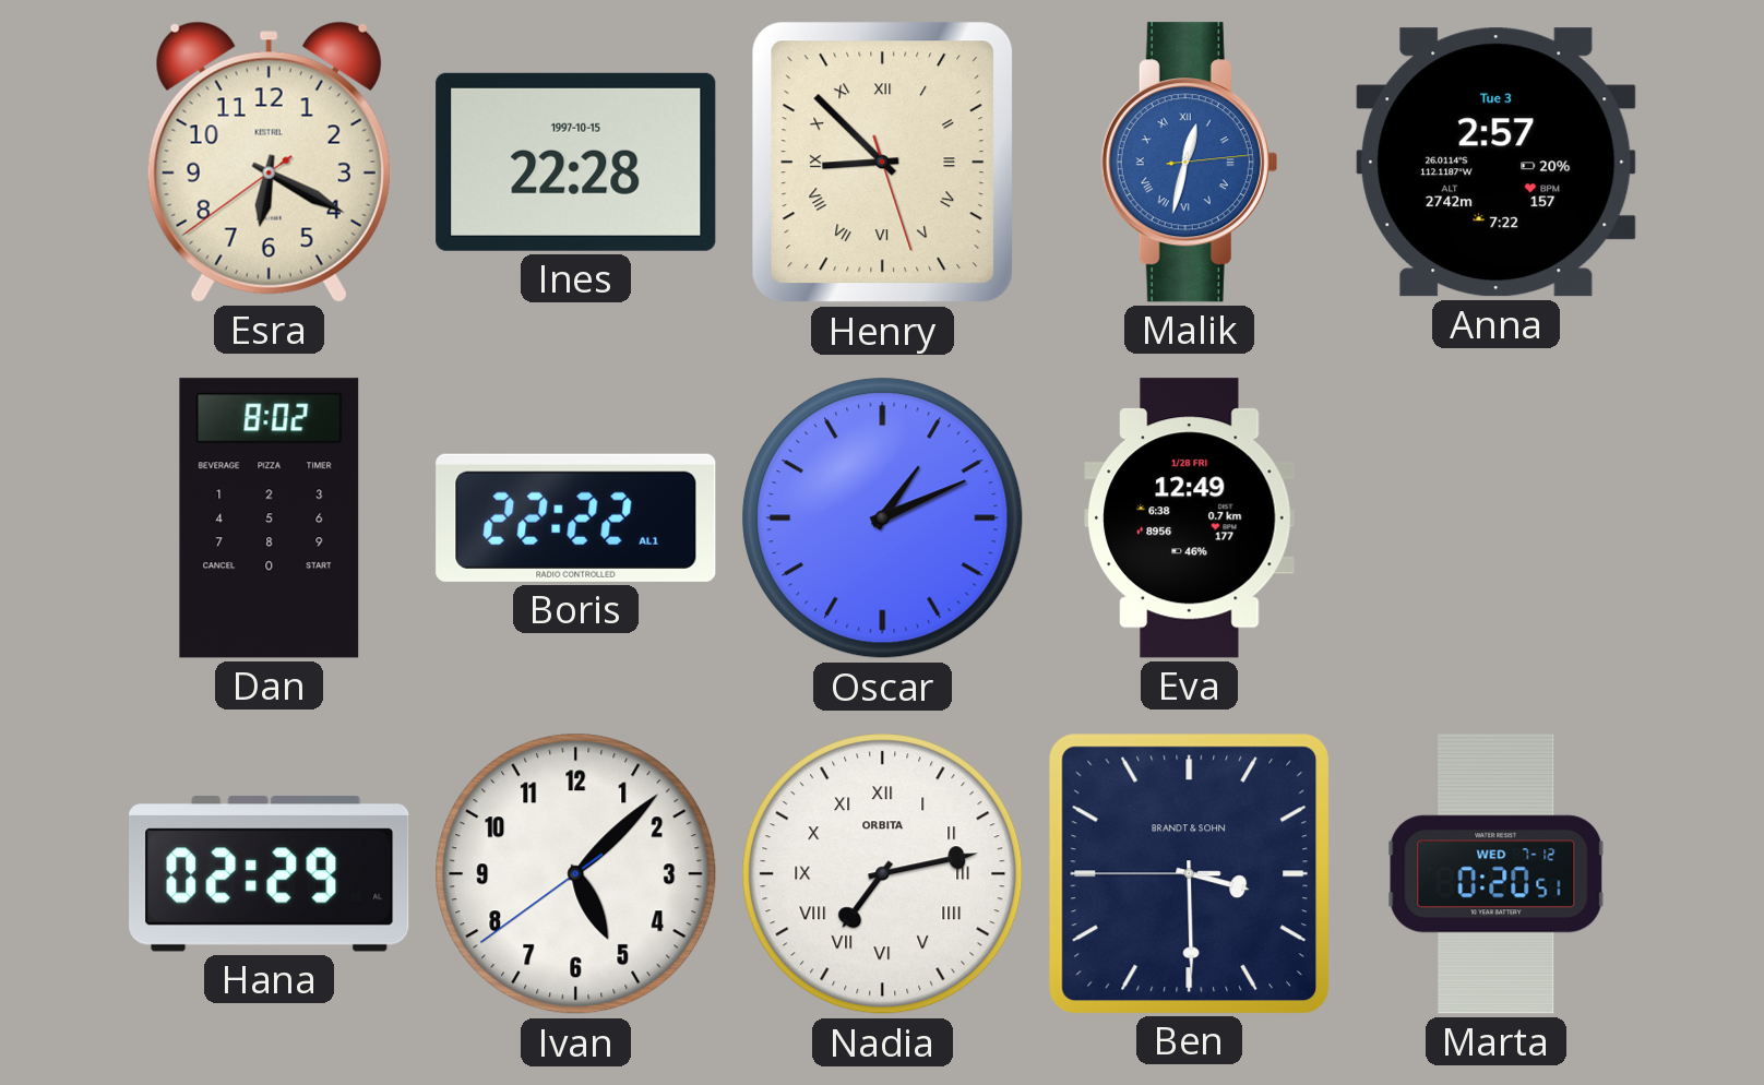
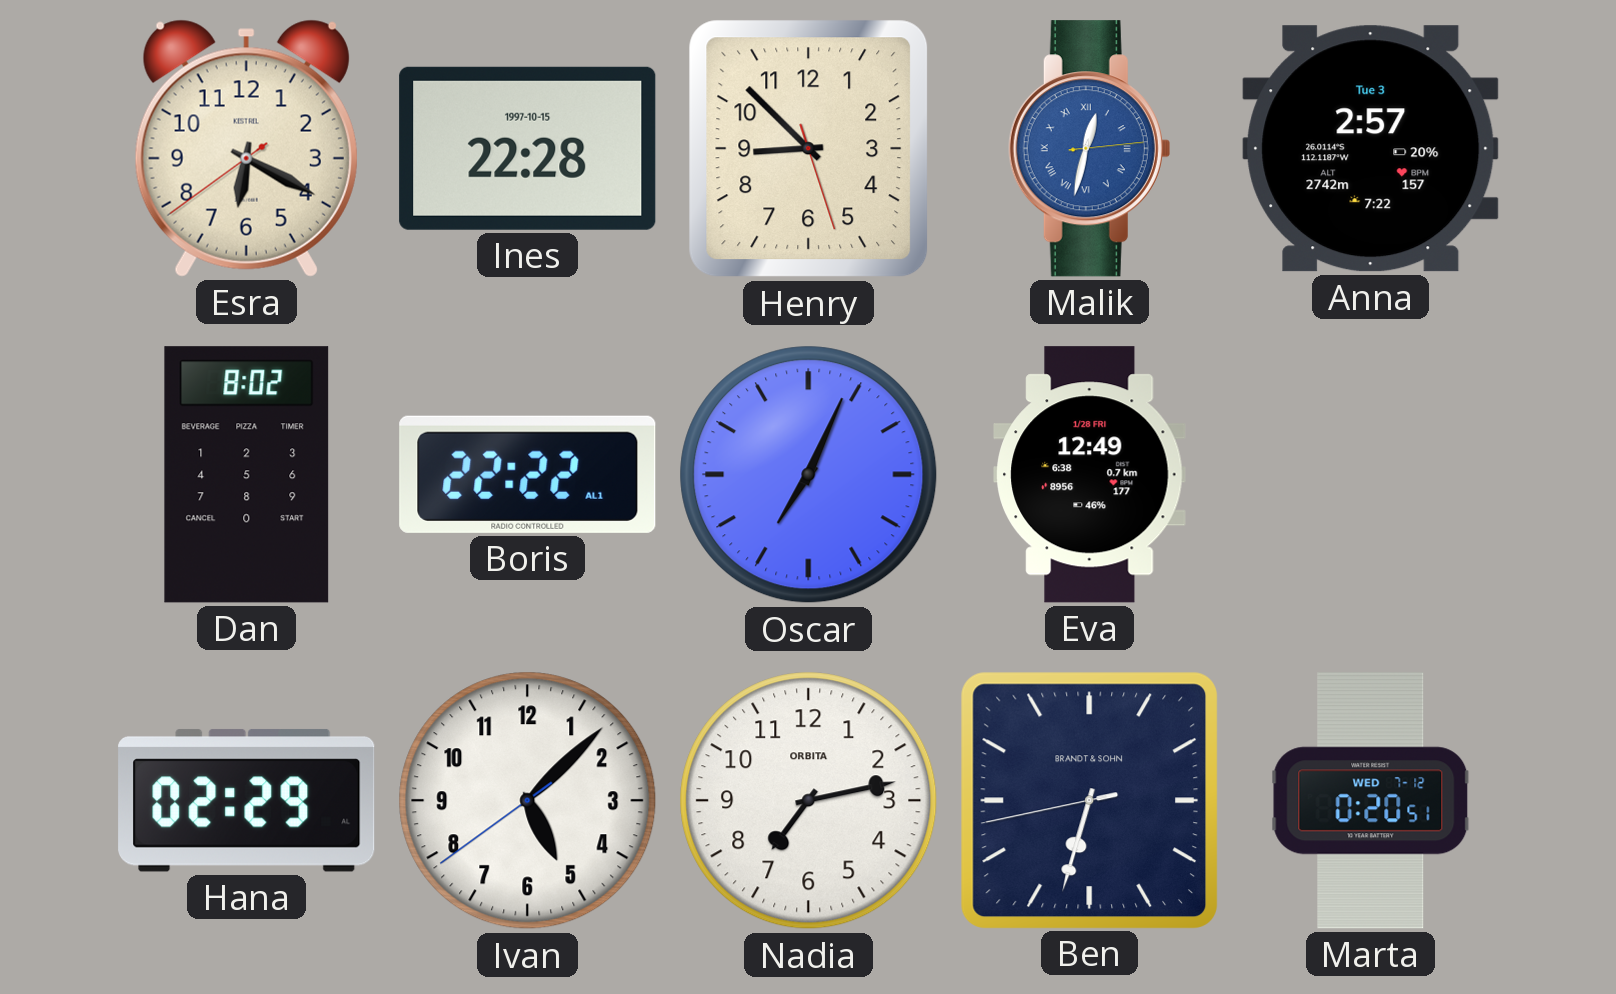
Henry numerals: Roman -> Arabic
Oscar: 1:11 -> 7:04
Nadia numerals: Roman -> Arabic
Ben: 3:29 -> 6:32
